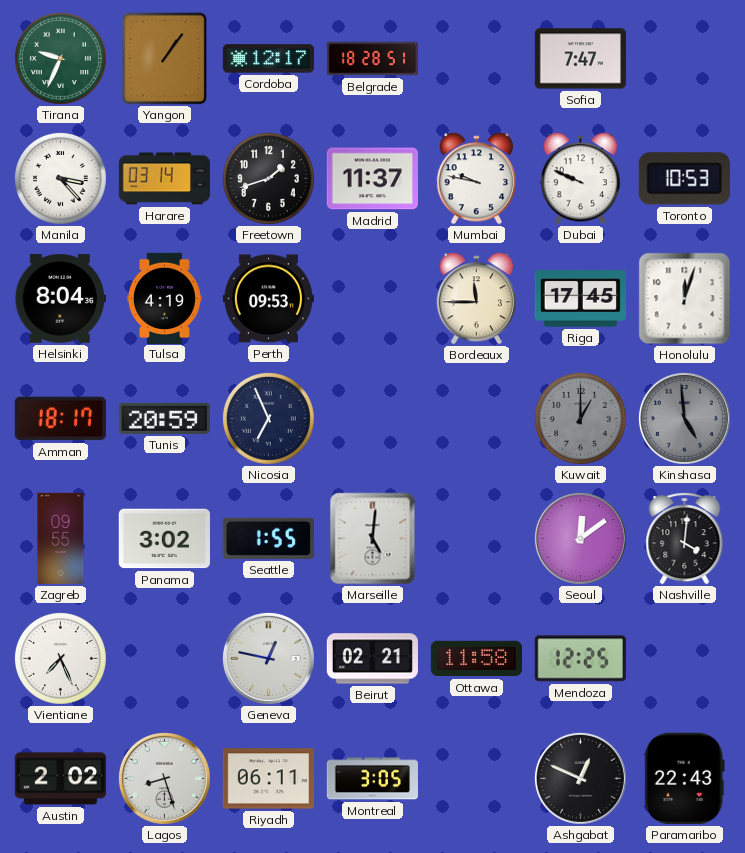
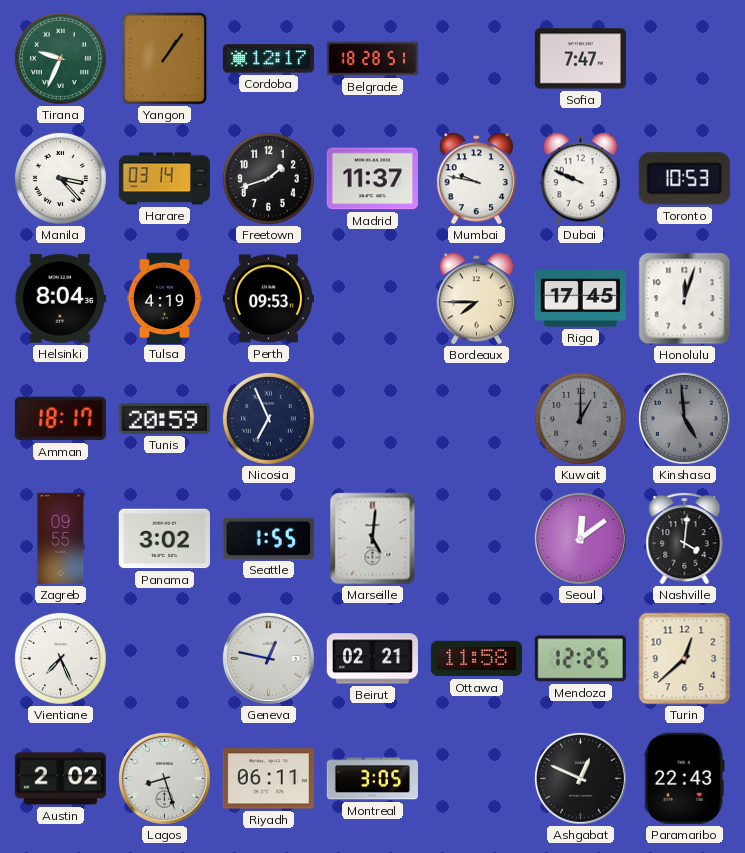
Bordeaux: 11:45 -> 7:45
Turin: none -> 12:38
